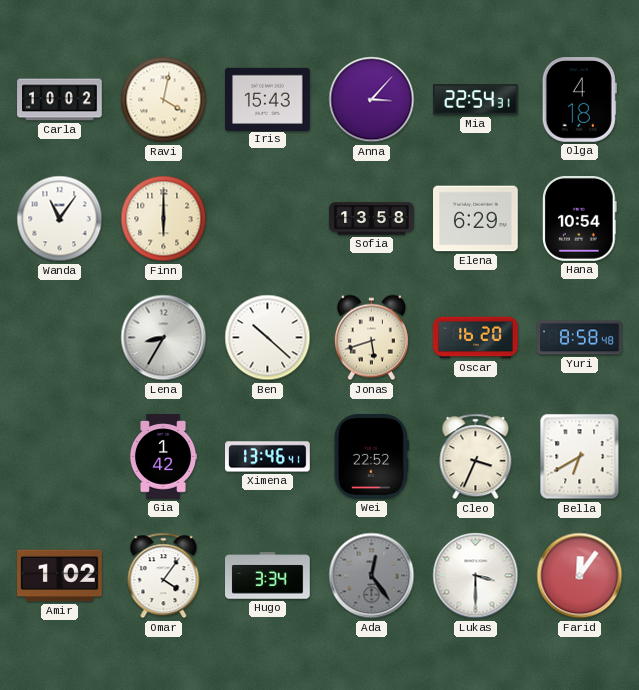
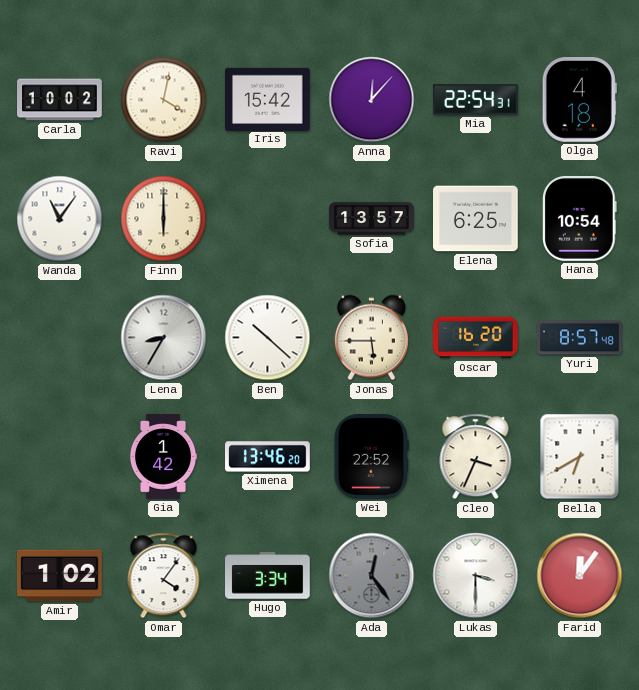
Iris: 15:43 -> 15:42
Anna: 3:07 -> 12:07
Sofia: 13:58 -> 13:57
Elena: 6:29 -> 6:25
Jonas: 5:42 -> 5:45
Yuri: 8:58 -> 8:57
Ximena: 13:46:41 -> 13:46:20
